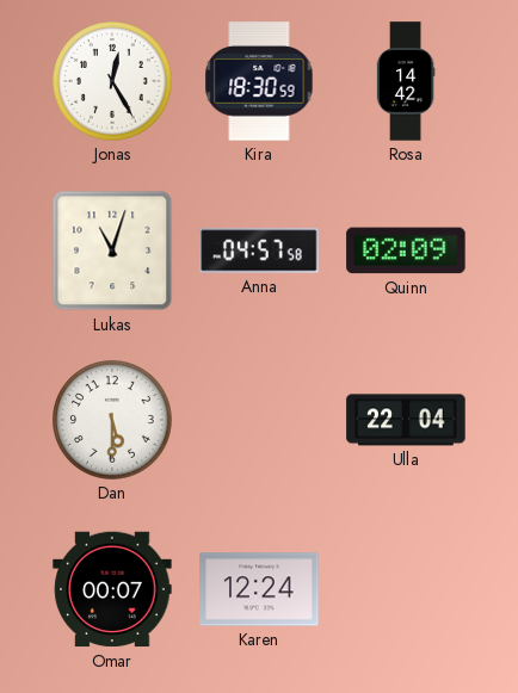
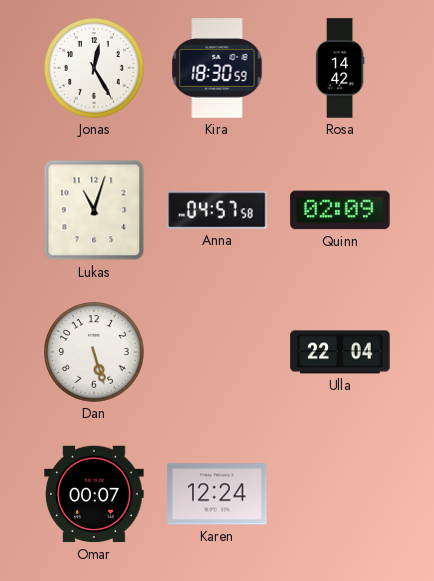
Dan: 5:30 -> 5:27
